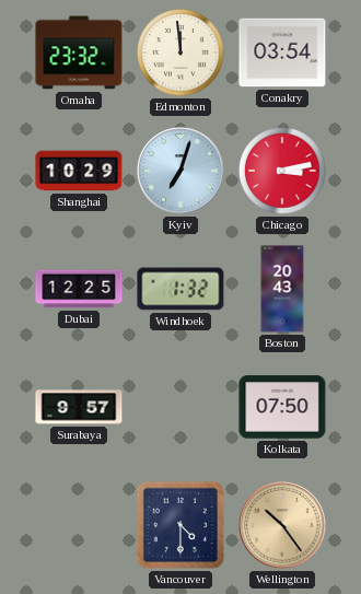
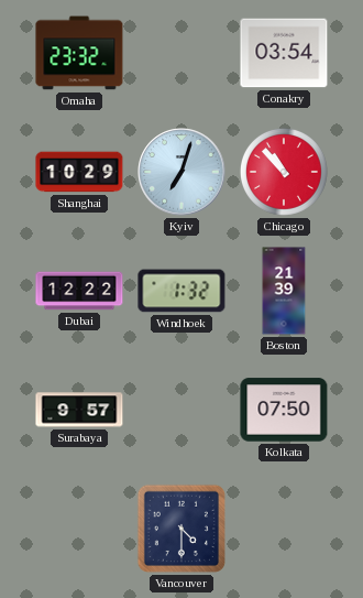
Edmonton: 11:59 -> none
Chicago: 3:13 -> 10:53
Dubai: 12:25 -> 12:22
Boston: 20:43 -> 21:39
Wellington: 10:24 -> none
